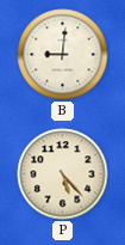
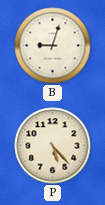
B: 9:01 -> 9:03
